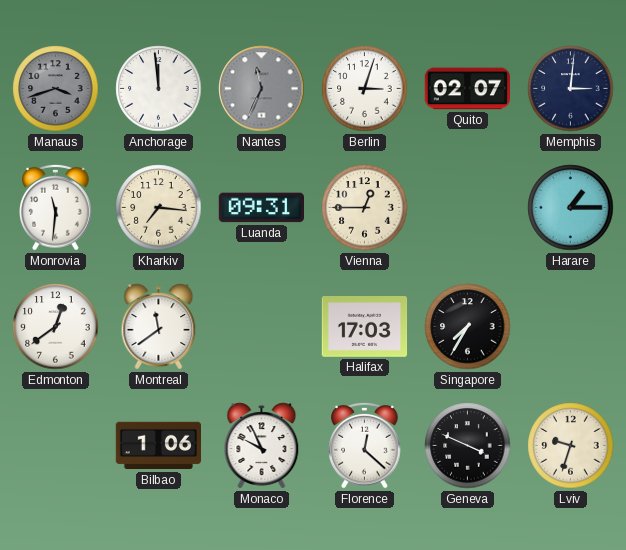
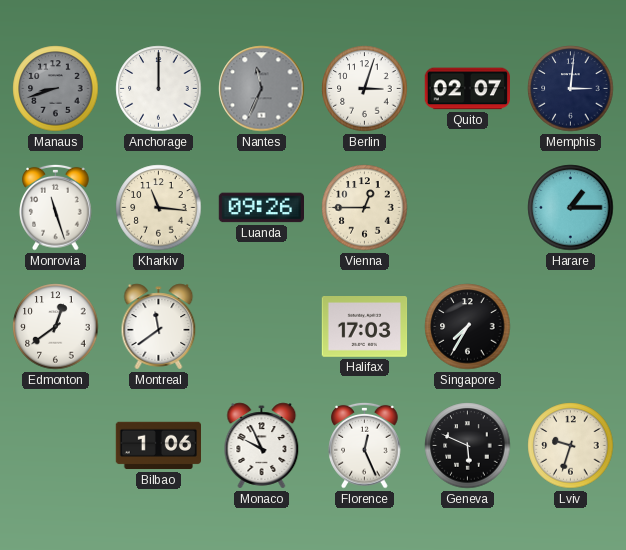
Manaus: 3:42 -> 8:42
Anchorage: 11:59 -> 12:00
Monrovia: 11:31 -> 11:27
Kharkiv: 7:16 -> 11:16
Luanda: 09:31 -> 09:26
Florence: 12:22 -> 12:26
Geneva: 3:49 -> 5:49
